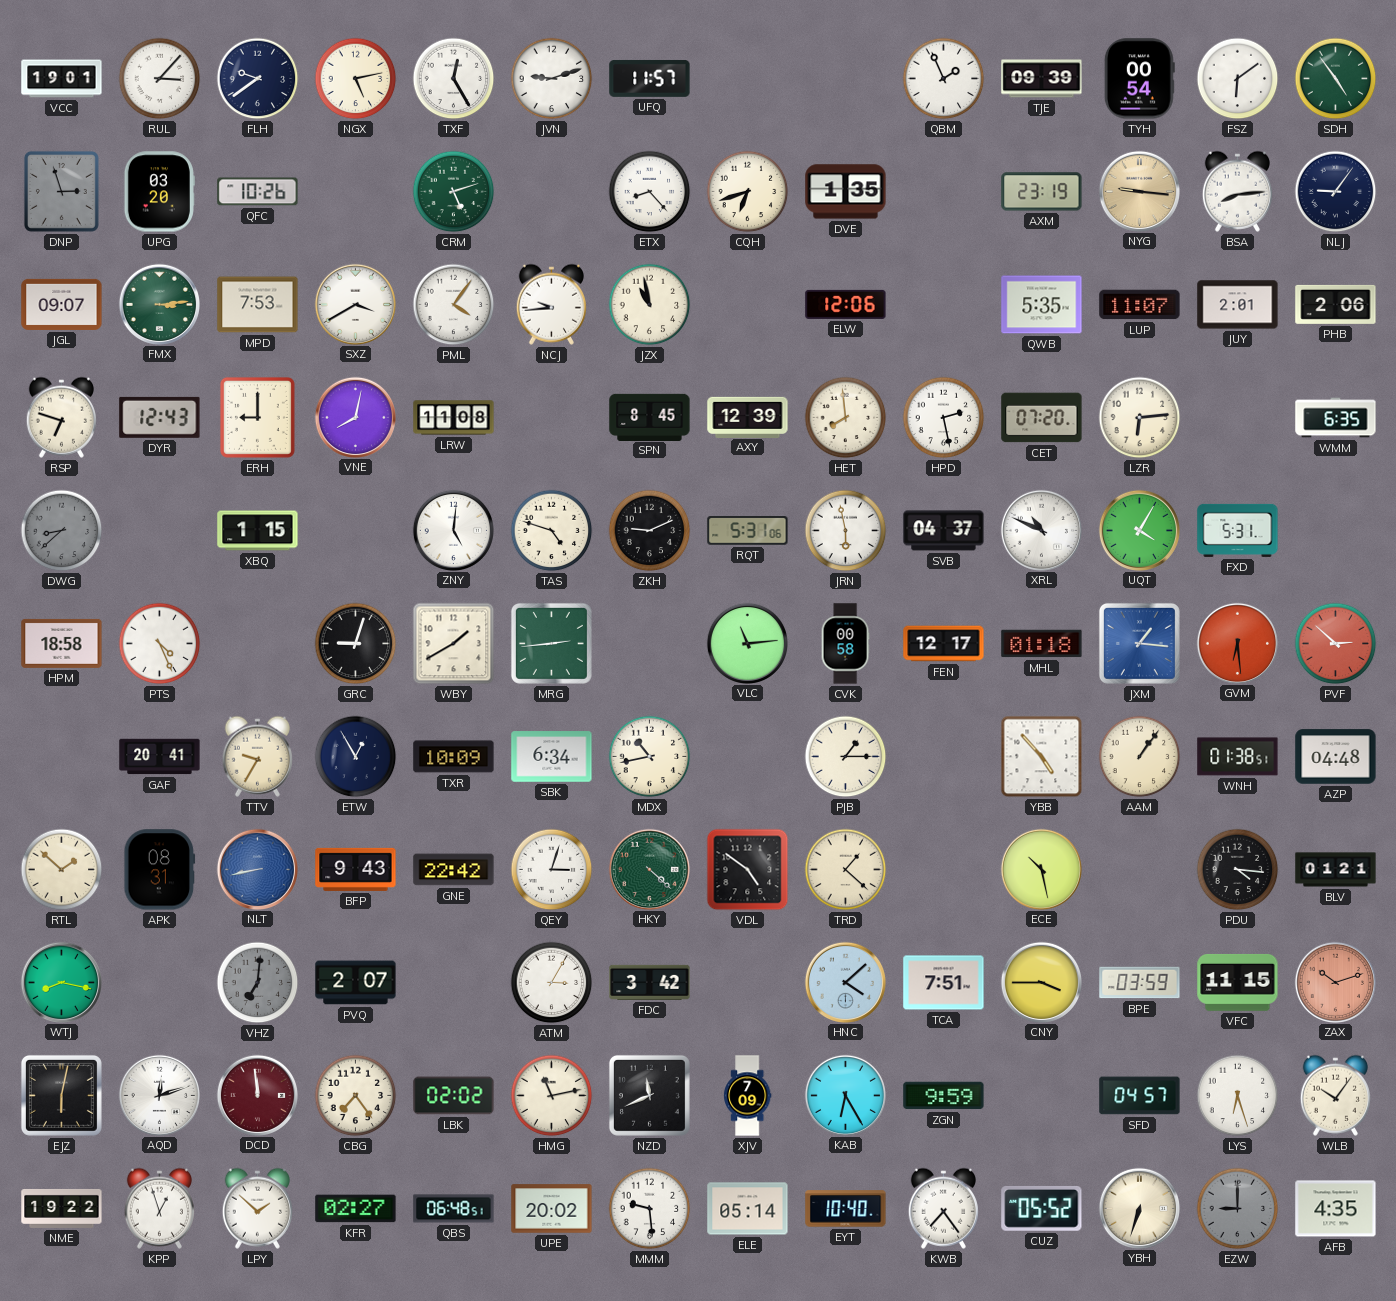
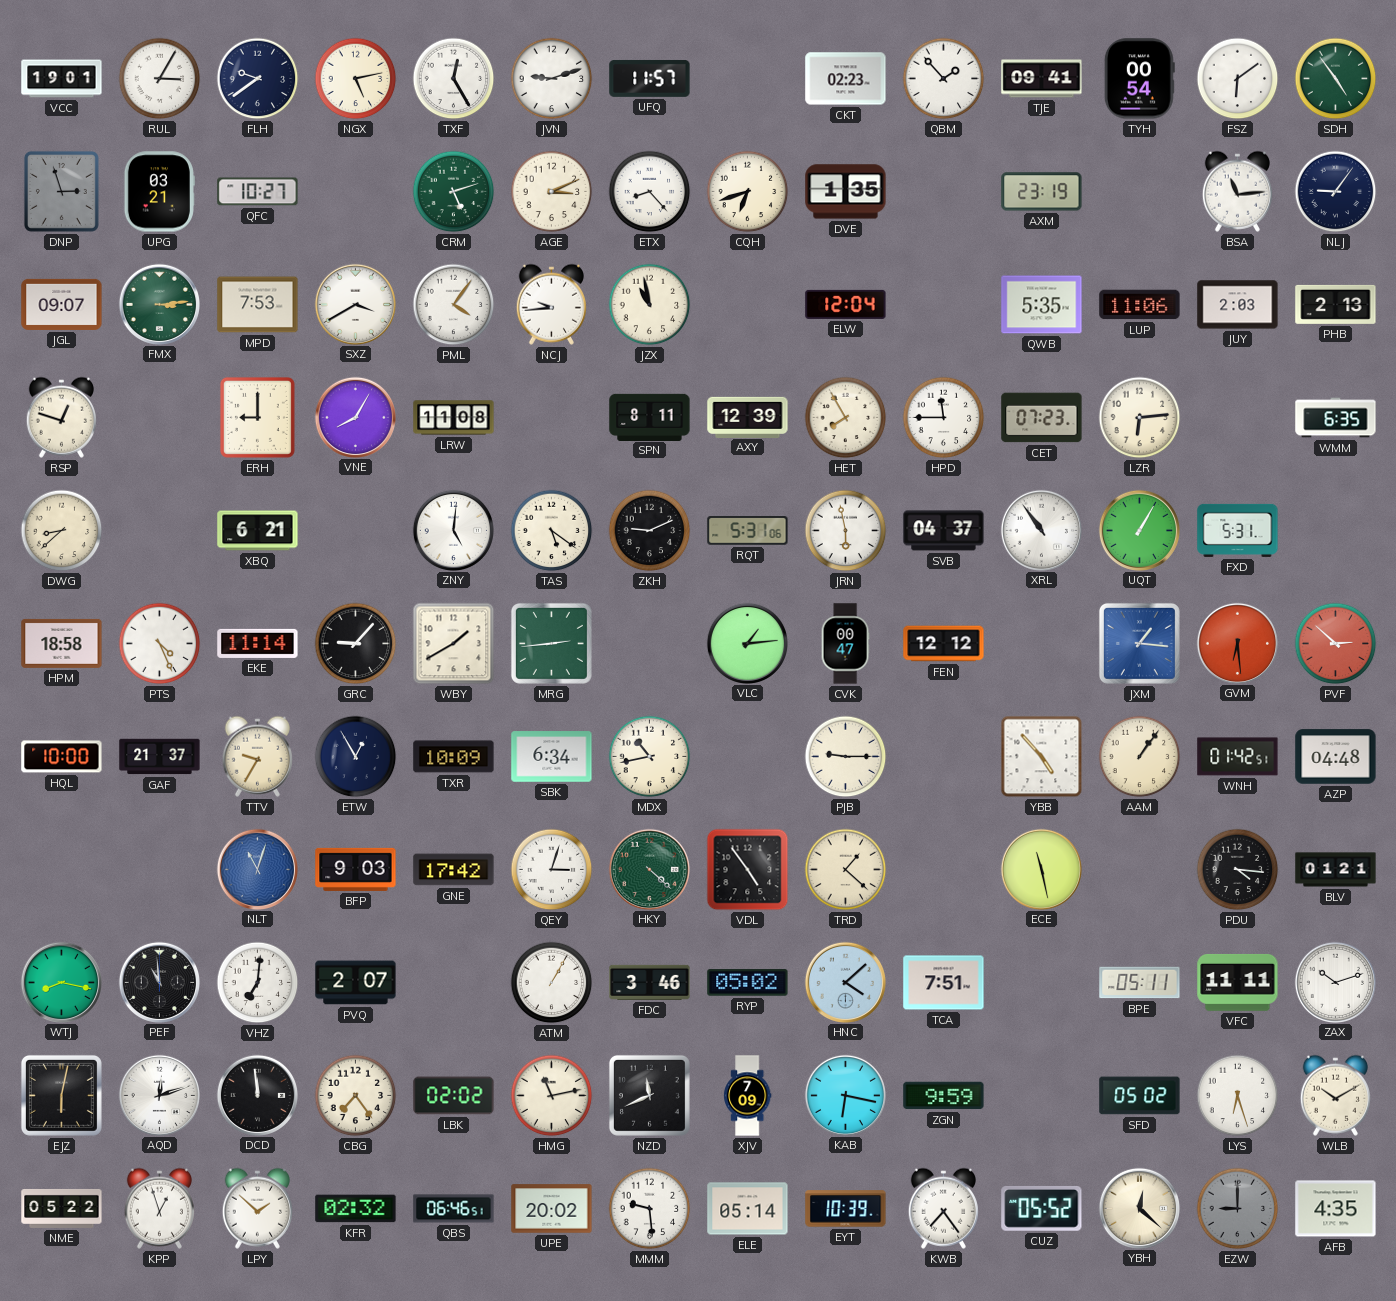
RUL: 3:07 -> 3:05
CKT: none -> 02:23
QBM: 1:56 -> 1:53
TJE: 09:39 -> 09:41
UPG: 03:20 -> 03:21
QFC: 10:26 -> 10:27
AGE: none -> 3:11
NYG: 9:16 -> none
BSA: 8:14 -> 11:14
ELW: 12:06 -> 12:04
LUP: 11:07 -> 11:06
JUY: 2:01 -> 2:03
PHB: 2:06 -> 2:13
RSP: 6:48 -> 12:48
DYR: 12:43 -> none
VNE: 8:02 -> 8:05
SPN: 8:45 -> 8:11
HET: 7:59 -> 7:55
HPD: 2:28 -> 11:45
CET: 07:20 -> 07:23
DWG dial: grey -> cream
XBQ: 1:15 -> 6:21
TAS: 4:48 -> 5:21
XRL: 10:49 -> 10:54
UQT: 4:05 -> 1:05
EKE: none -> 11:14
GRC: 9:03 -> 9:07
VLC: 11:14 -> 1:14
CVK: 00:58 -> 00:47
FEN: 12:17 -> 12:12
MHL: 01:18 -> none
HQL: none -> 10:00
GAF: 20:41 -> 21:37
PJB: 1:15 -> 9:15
WNH: 01:38 -> 01:42
RTL: 1:52 -> none
APK: 08:31 -> none
NLT: 8:43 -> 11:03
BFP: 9:43 -> 9:03
GNE: 22:42 -> 17:42
VDL: 4:51 -> 4:54
ECE: 10:28 -> 11:28
PEF: none -> 10:59
VHZ dial: grey -> white
ATM: 3:05 -> 1:05
FDC: 3:42 -> 3:46
RYP: none -> 05:02
CNY: 3:45 -> none
BPE: 03:59 -> 05:11
VFC: 11:15 -> 11:11
ZAX dial: salmon -> white
DCD dial: burgundy -> black
KAB: 6:25 -> 6:17
SFD: 04:57 -> 05:02
WLB: 10:06 -> 10:10
NME: 19:22 -> 05:22
KFR: 02:27 -> 02:32
QBS: 06:48 -> 06:46
EYT: 10:40 -> 10:39
YBH: 6:33 -> 12:22
